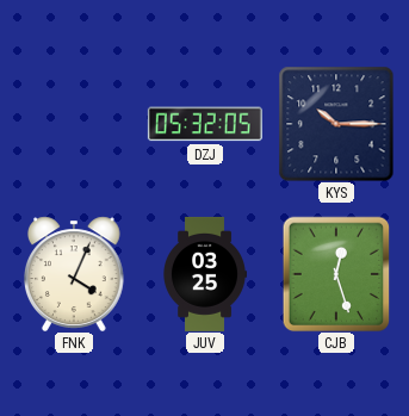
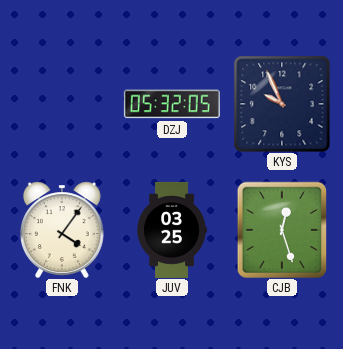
KYS: 10:15 -> 9:56
FNK: 4:04 -> 4:06
